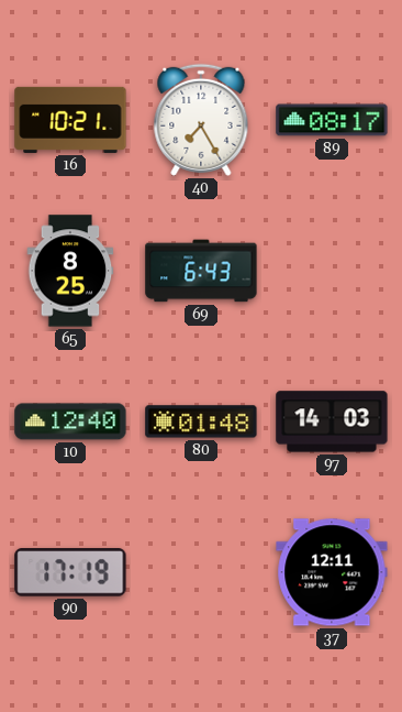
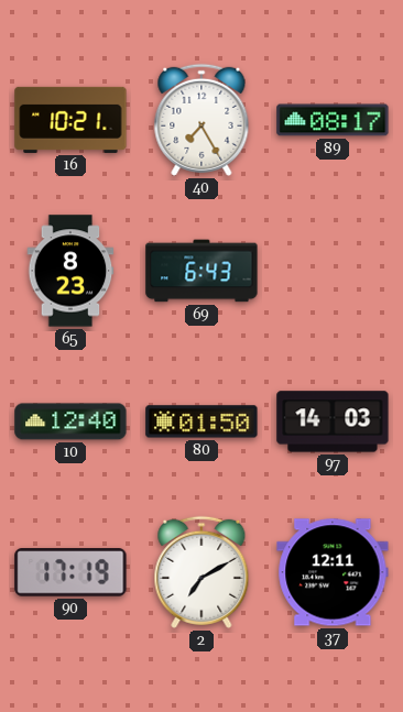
65: 8:25 -> 8:23
80: 01:48 -> 01:50
2: none -> 7:10
